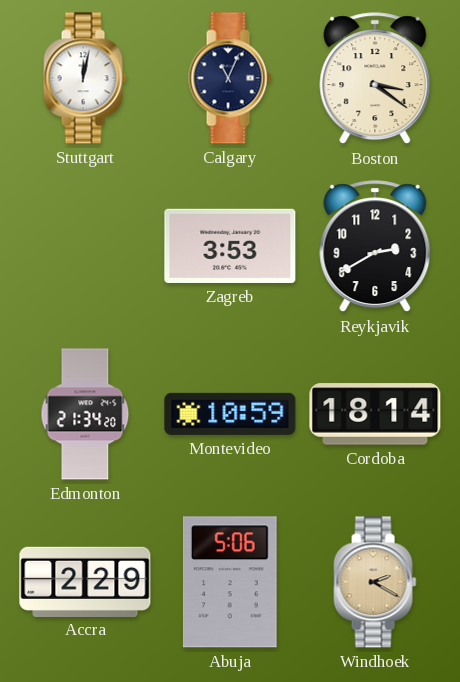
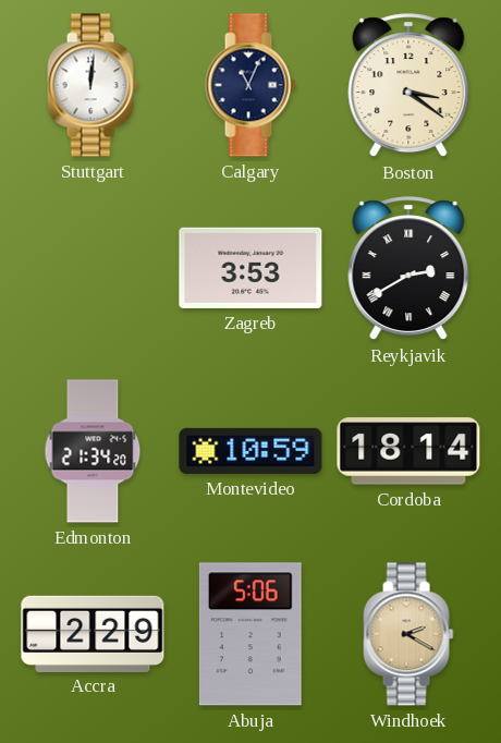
Stuttgart: 12:02 -> 12:01
Reykjavik numerals: Arabic -> Roman
